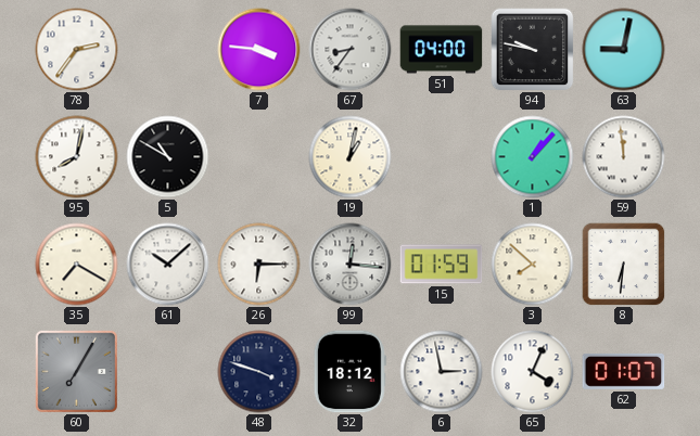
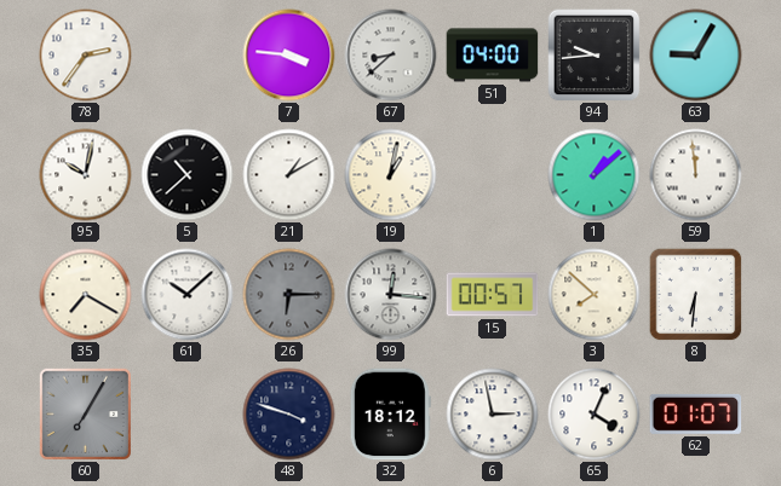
67: 8:36 -> 8:38
94: 9:47 -> 9:44
63: 9:02 -> 9:05
95: 8:02 -> 10:02
5: 10:50 -> 10:38
21: none -> 1:10
1: 1:07 -> 1:08
26 dial: white -> grey
15: 01:59 -> 00:57
